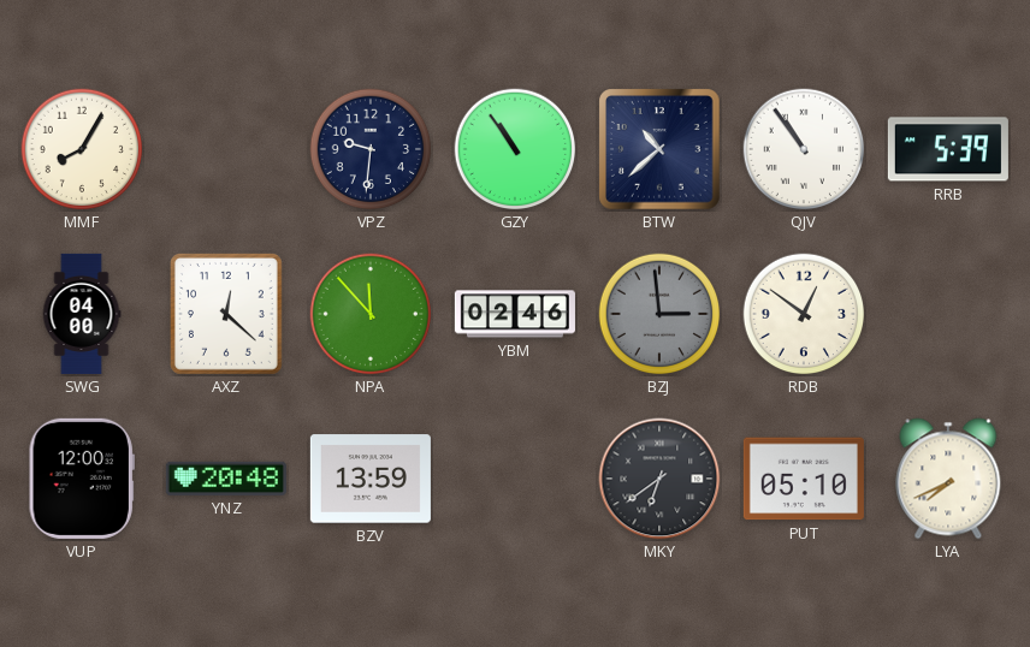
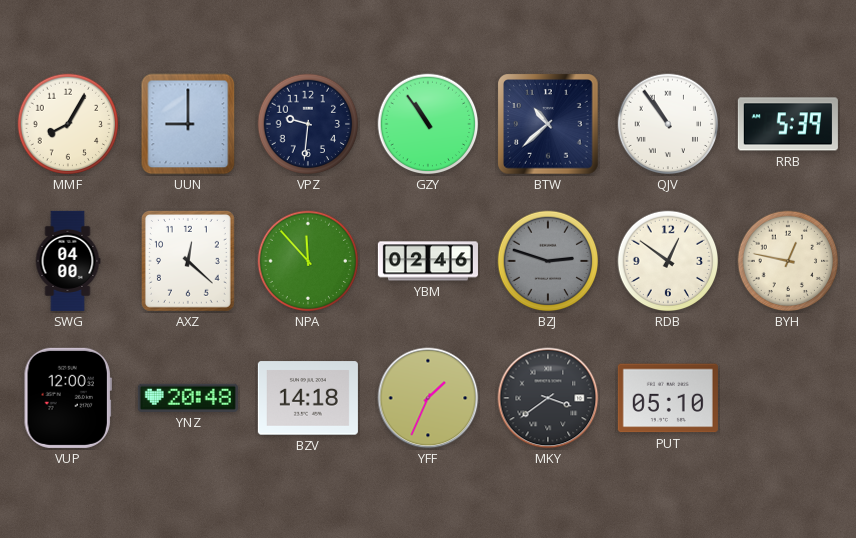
UUN: none -> 9:00
BZJ: 2:59 -> 2:48
BYH: none -> 12:47
BZV: 13:59 -> 14:18
YFF: none -> 1:34
MKY: 6:39 -> 3:39
LYA: 7:41 -> none
